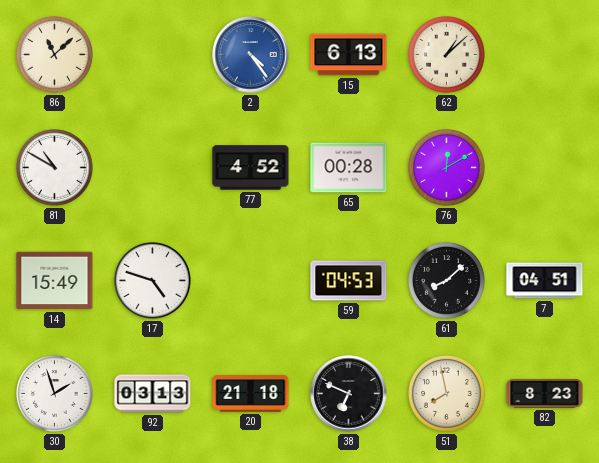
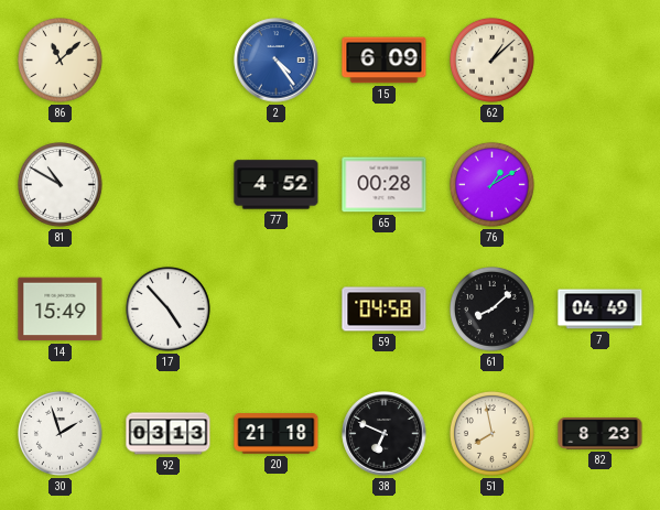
15: 6:13 -> 6:09
76: 12:10 -> 1:10
17: 4:48 -> 4:53
59: 04:53 -> 04:58
7: 04:51 -> 04:49
